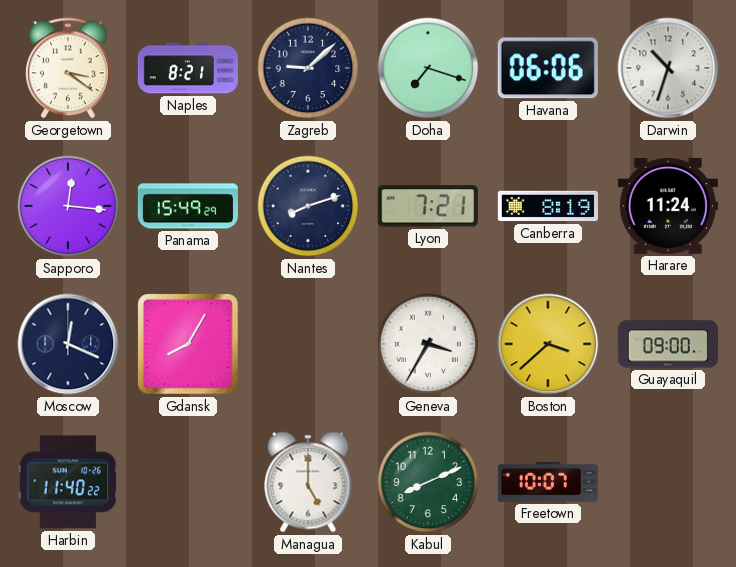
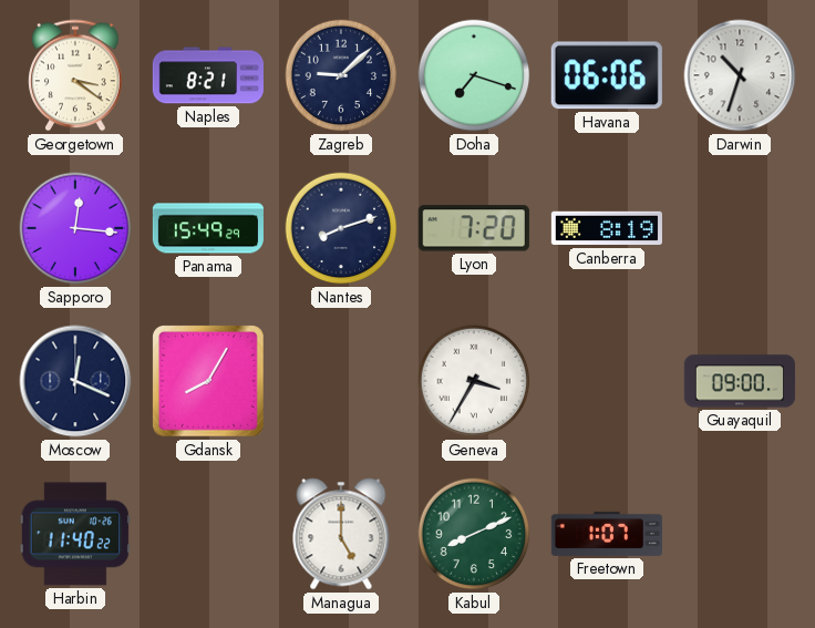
Lyon: 7:21 -> 7:20
Harare: 11:24 -> none
Boston: 3:38 -> none
Freetown: 10:07 -> 1:07
